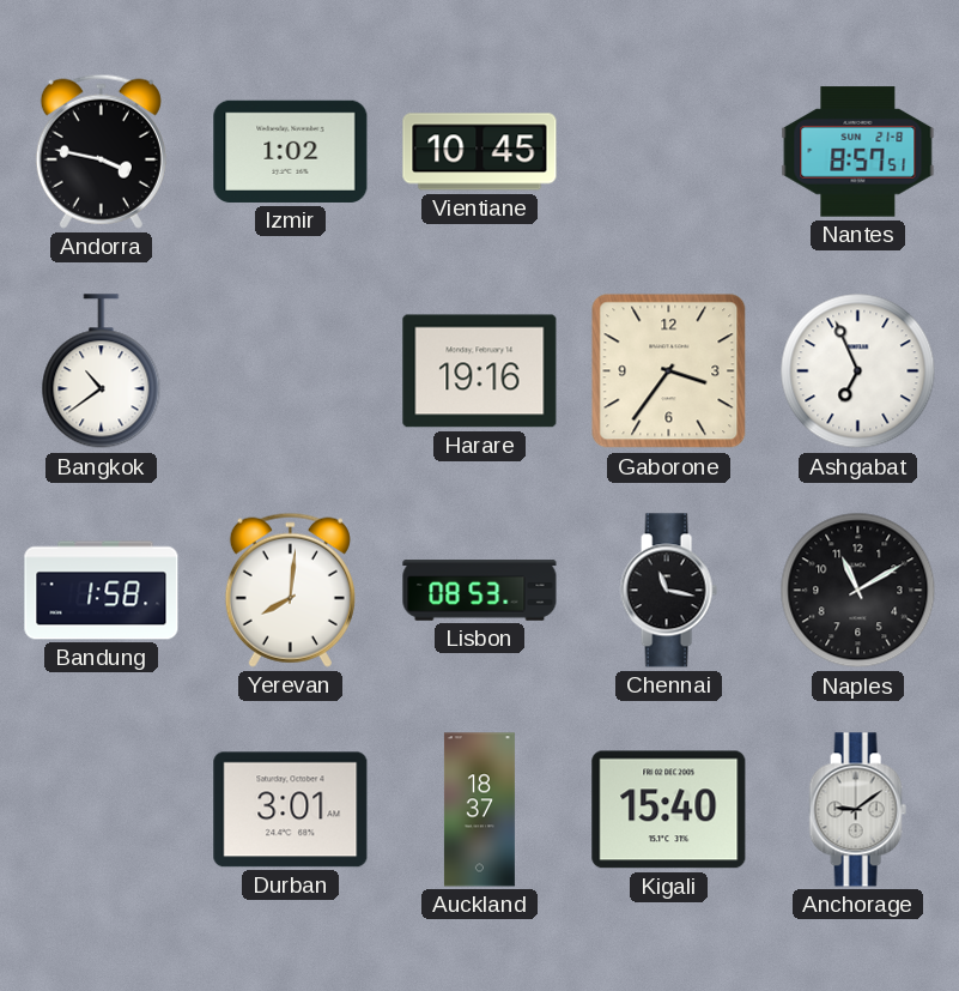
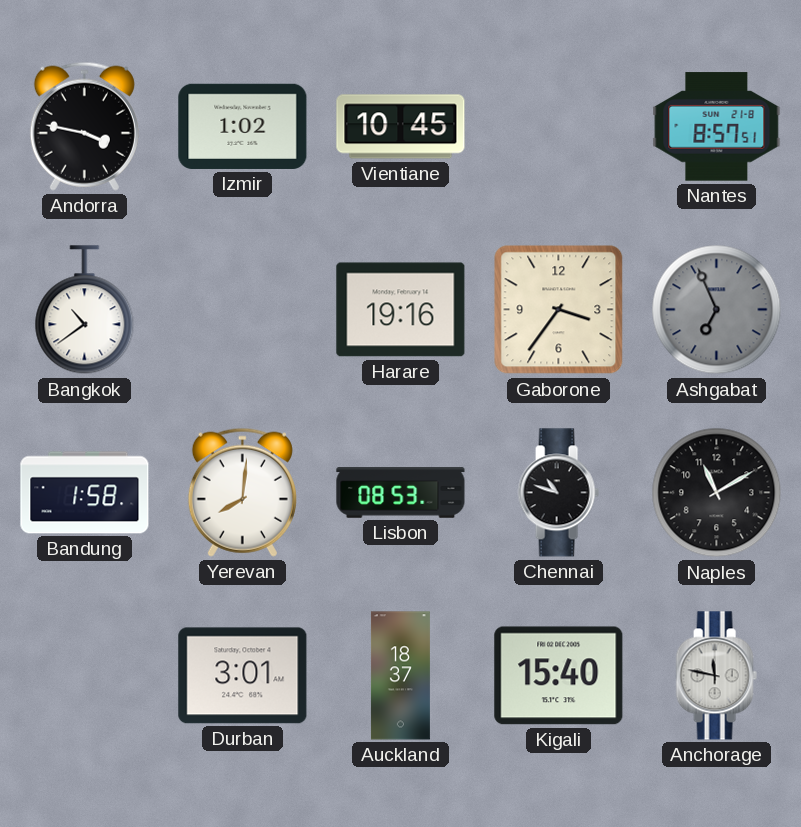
Ashgabat dial: white -> grey
Chennai: 11:17 -> 10:48
Anchorage: 9:09 -> 11:47
